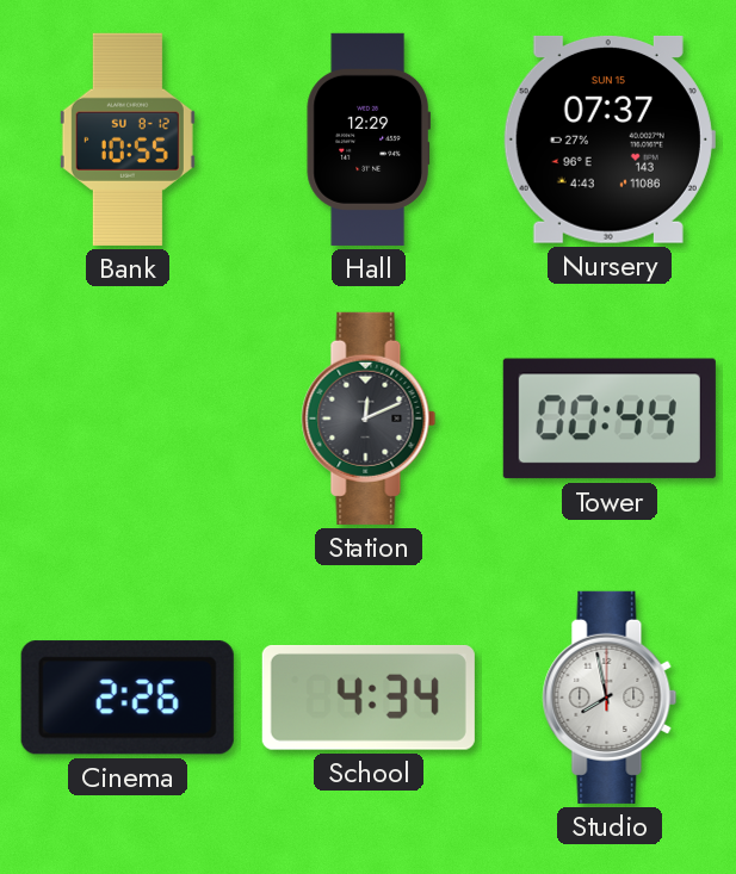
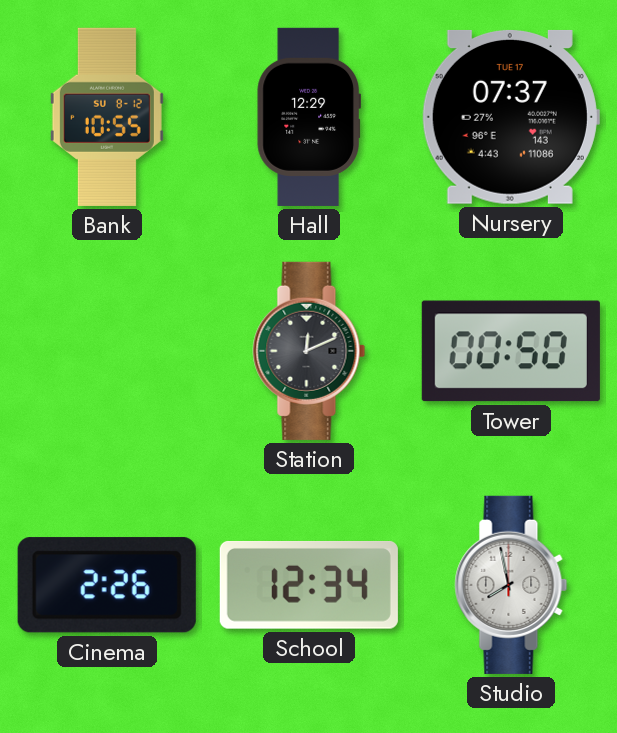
Nursery date: SUN 15 -> TUE 17
Tower: 00:44 -> 00:50
School: 4:34 -> 12:34
